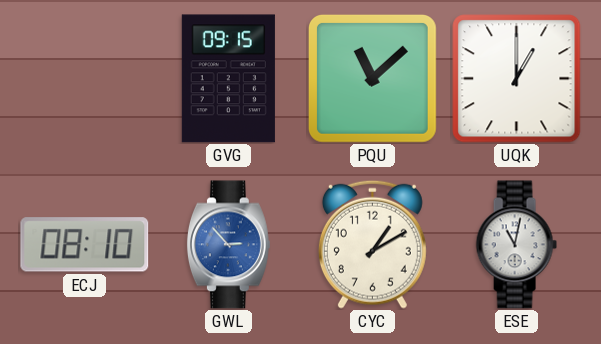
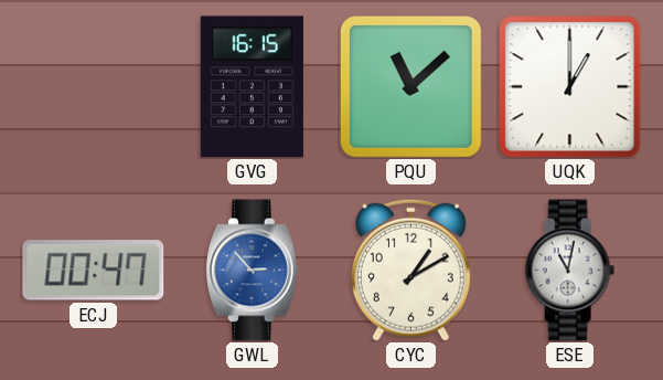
GVG: 09:15 -> 16:15
ECJ: 08:10 -> 00:47
